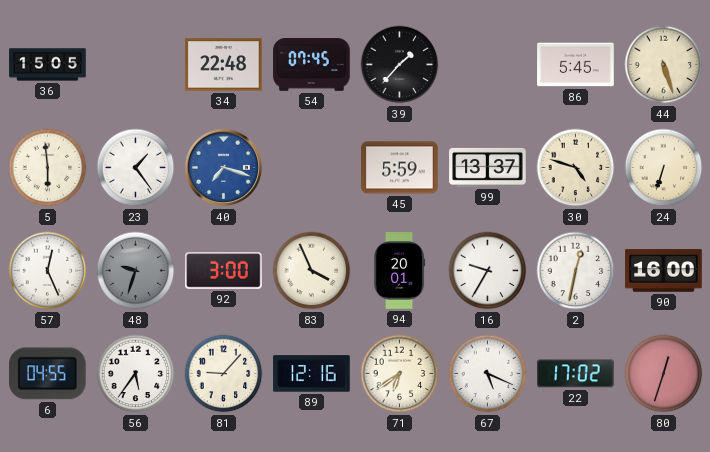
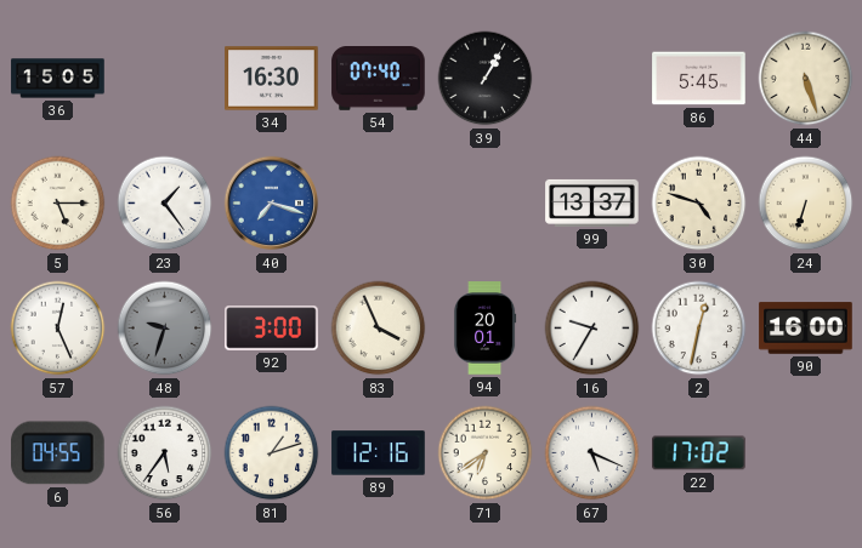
34: 22:48 -> 16:30
54: 07:45 -> 07:40
39: 1:37 -> 1:05
5: 5:59 -> 5:15
45: 5:59 -> none
81: 9:07 -> 1:12
80: 12:33 -> none
